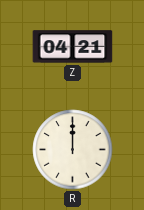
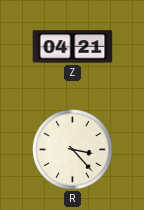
R: 12:00 -> 3:23
